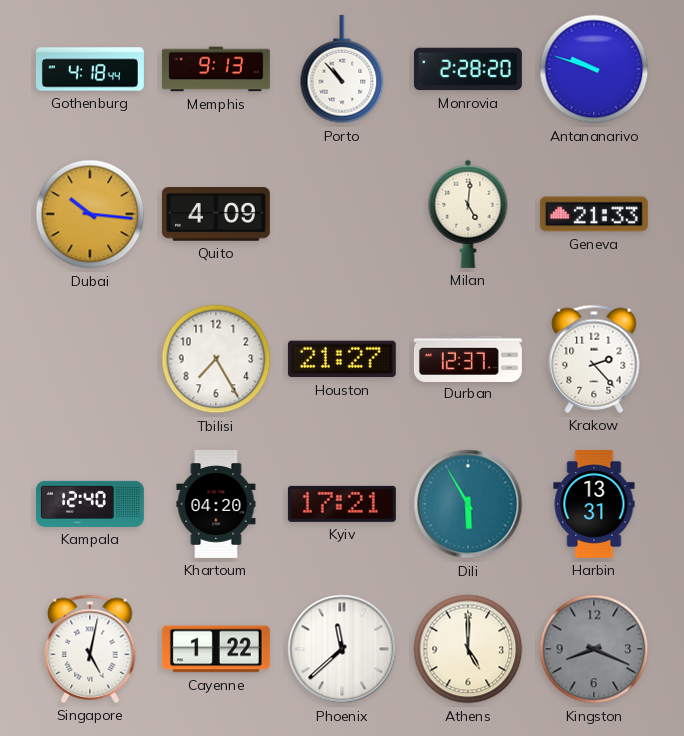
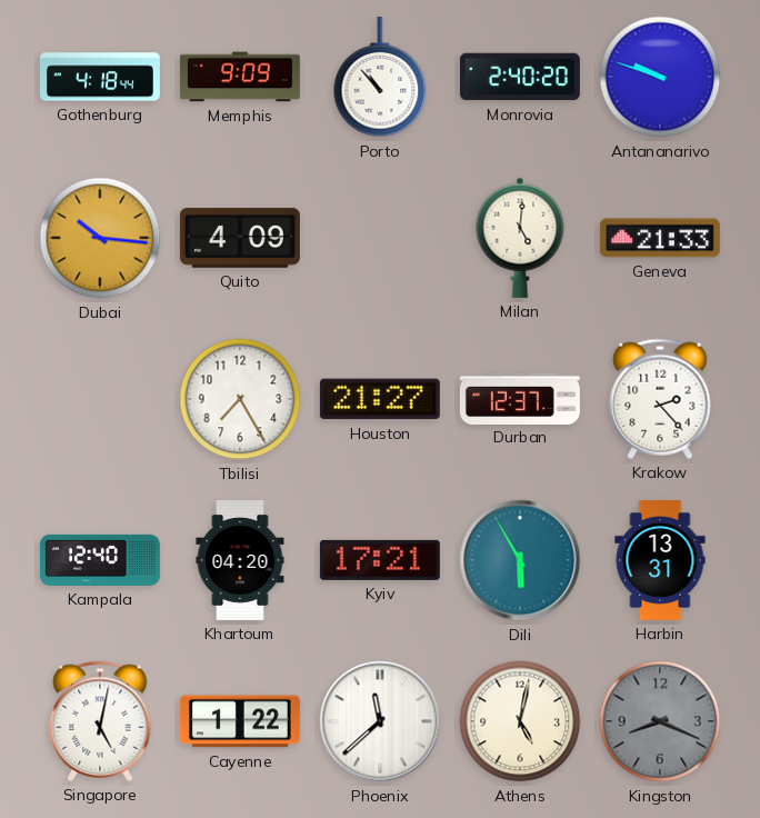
Memphis: 9:13 -> 9:09
Monrovia: 2:28 -> 2:40
Athens: 5:00 -> 5:02
